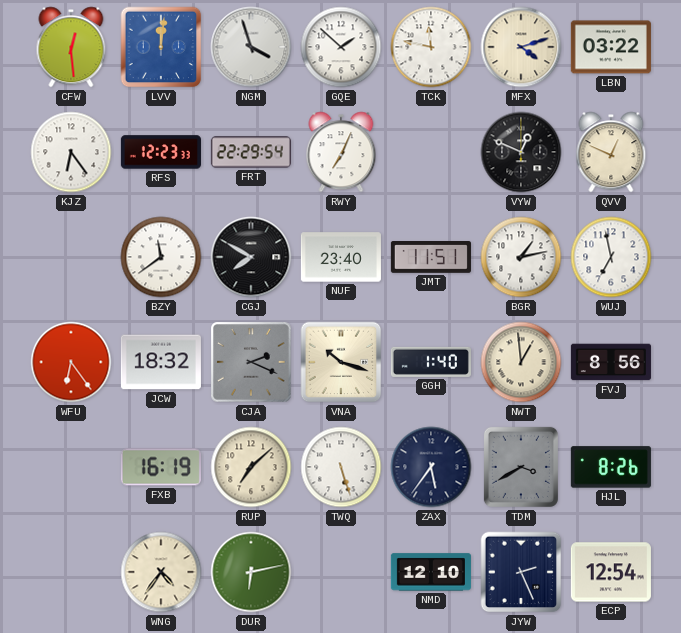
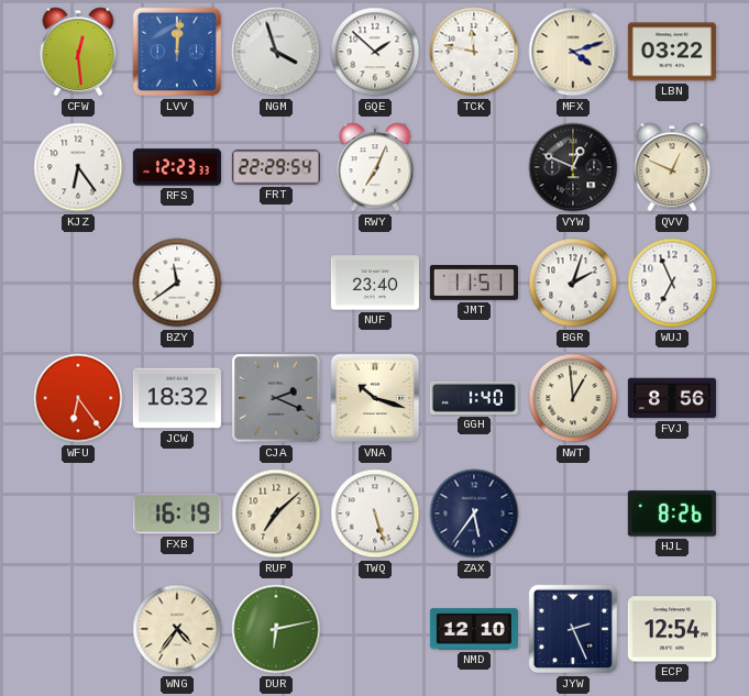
CGJ: 7:50 -> none
BGR: 1:13 -> 2:03
WUJ: 6:58 -> 6:56
TDM: 3:40 -> none
